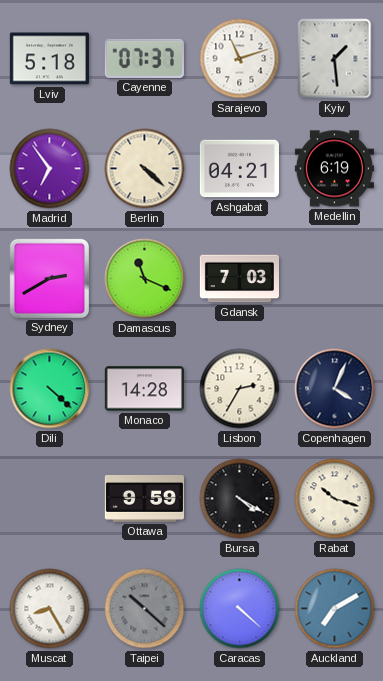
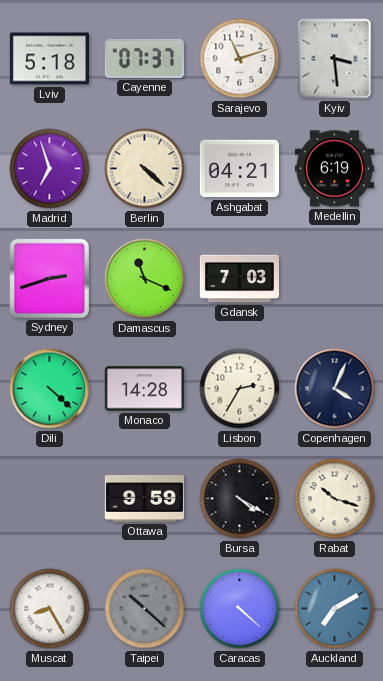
Kyiv: 1:29 -> 3:29
Madrid: 6:54 -> 6:57
Sydney: 2:40 -> 2:42
